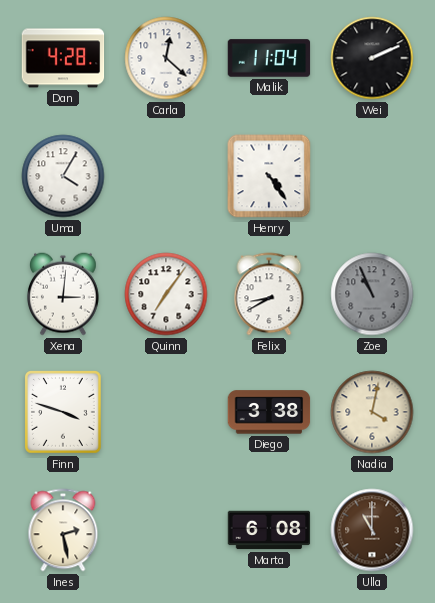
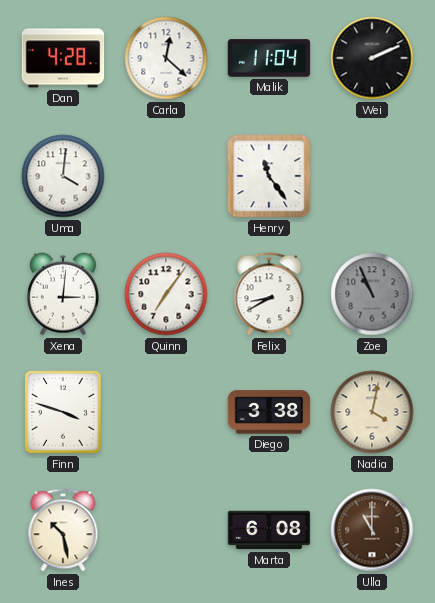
Uma: 4:05 -> 4:01
Henry: 4:24 -> 11:24
Ines: 2:28 -> 10:28
